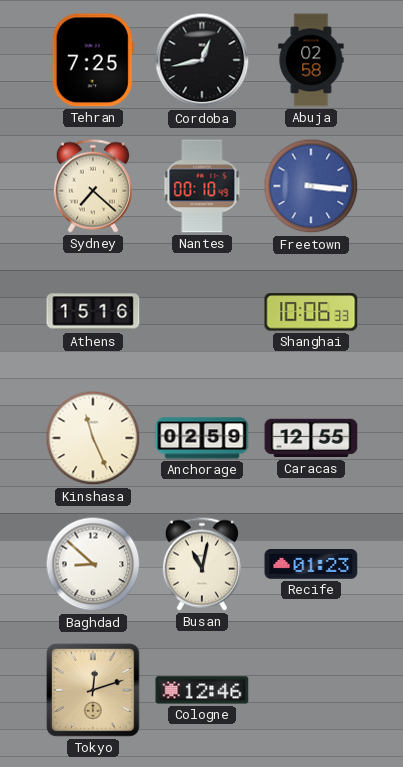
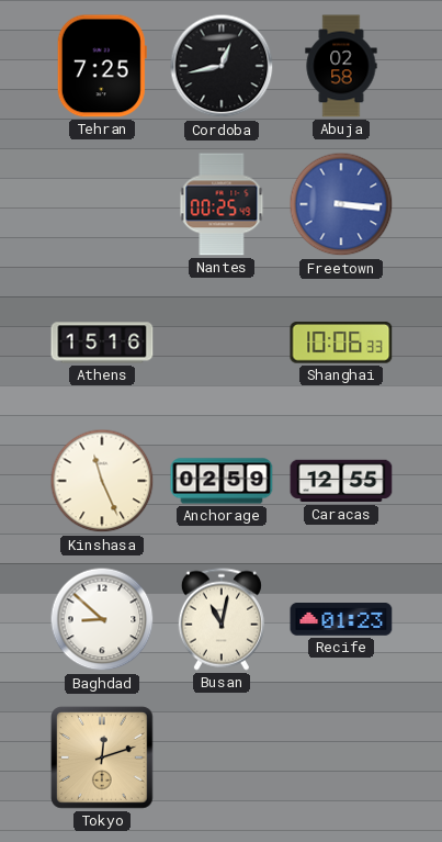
Sydney: 7:22 -> none
Nantes: 00:10 -> 00:25
Cologne: 12:46 -> none
